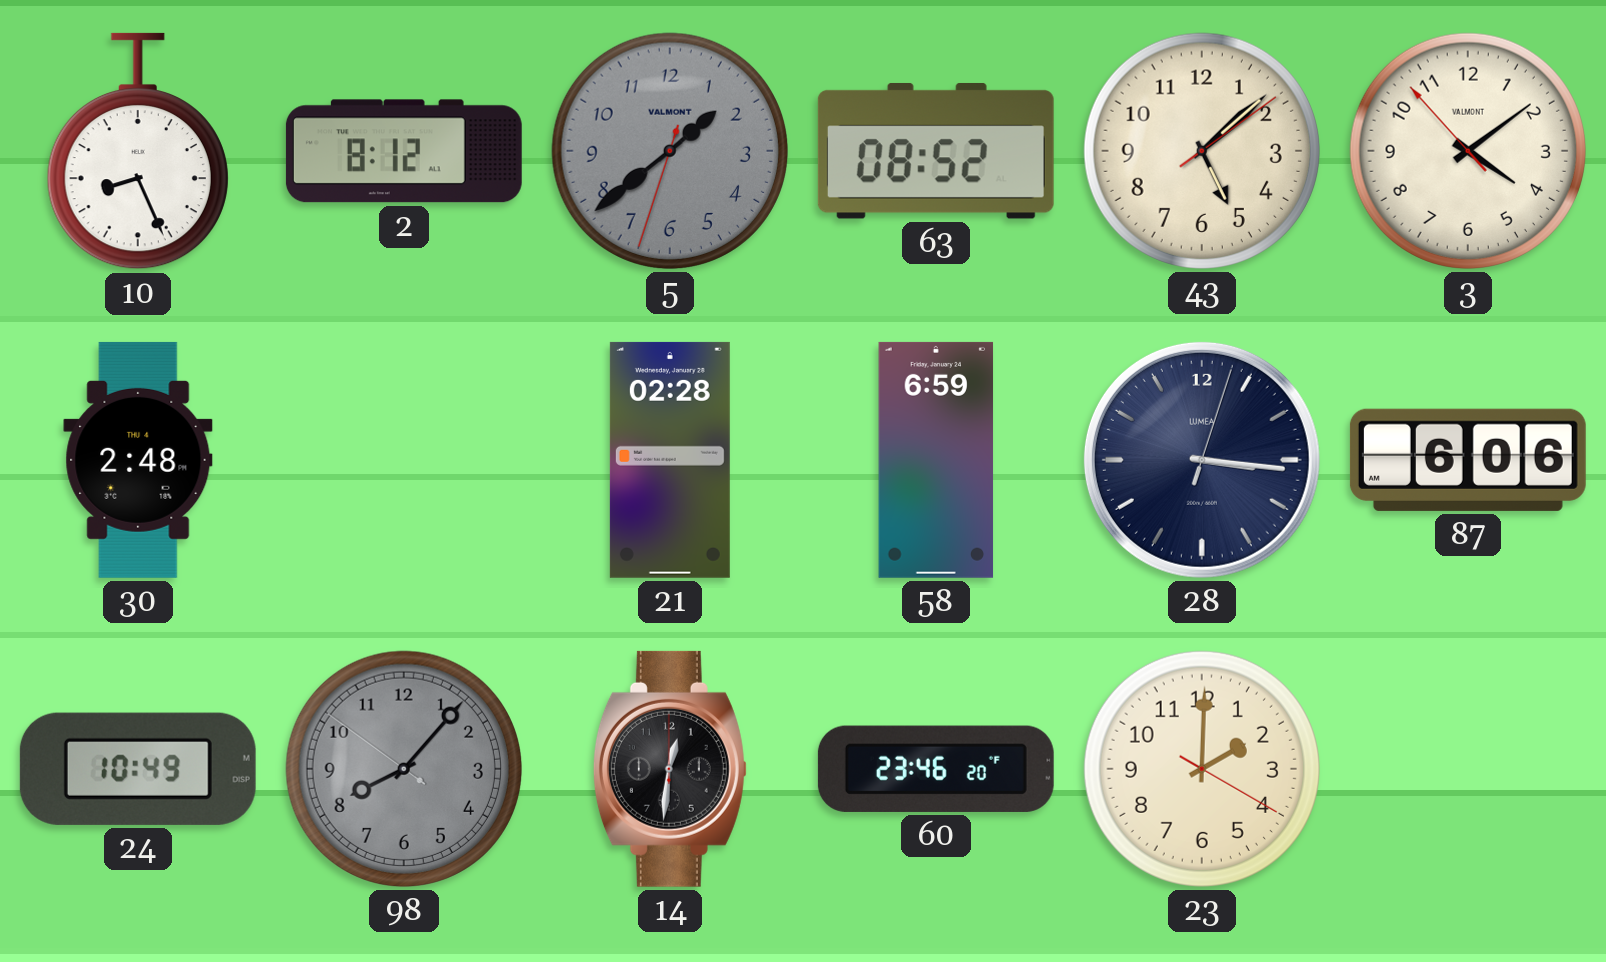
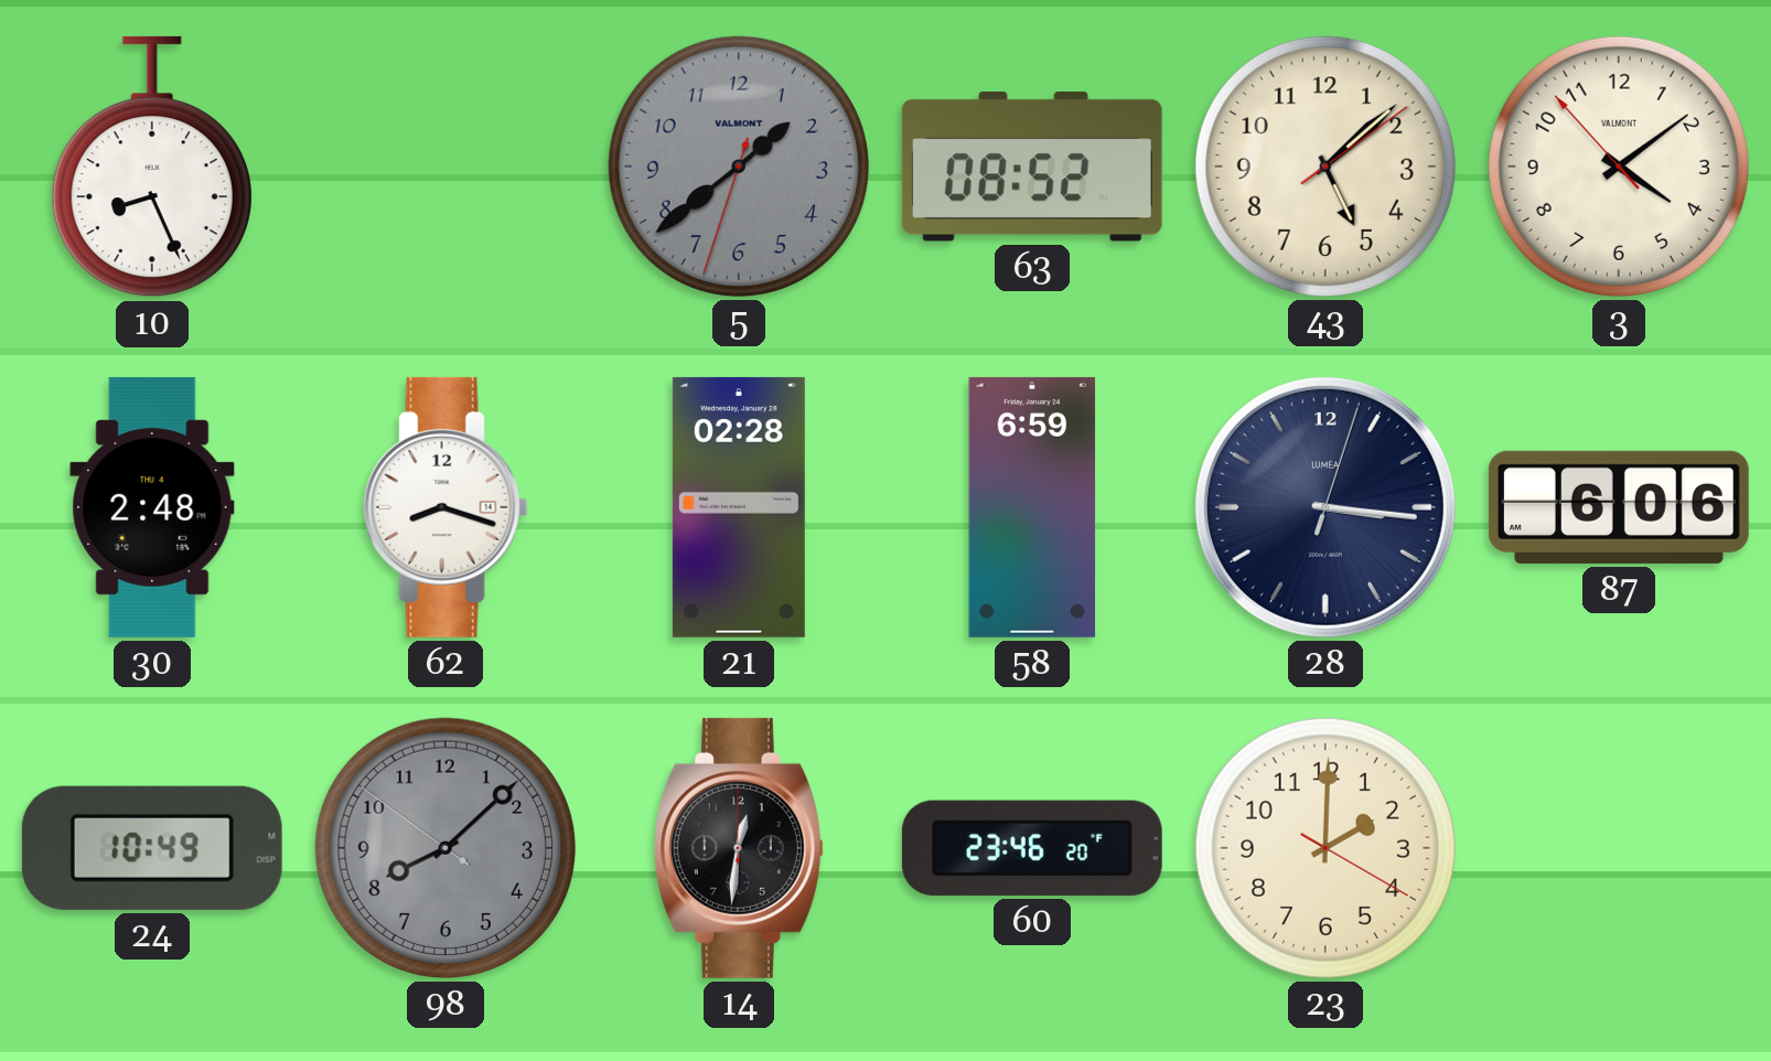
2: 8:12 -> none
62: none -> 8:18
98: 8:06 -> 8:07
